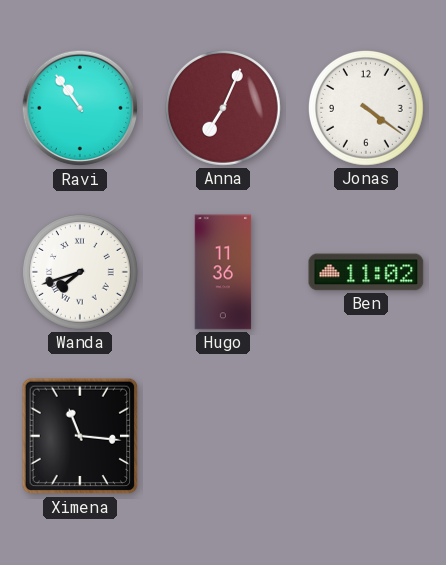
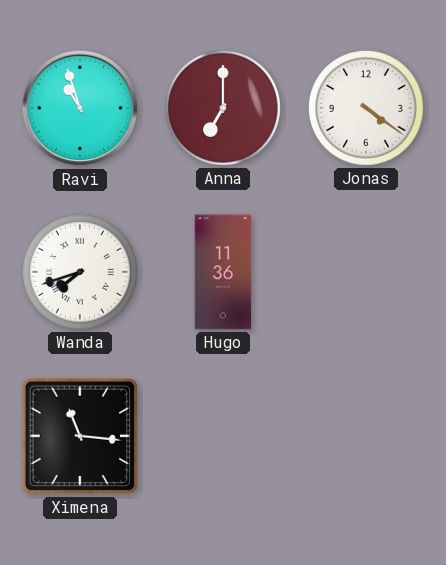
Ravi: 10:54 -> 10:57
Anna: 7:04 -> 7:00
Ben: 11:02 -> none
